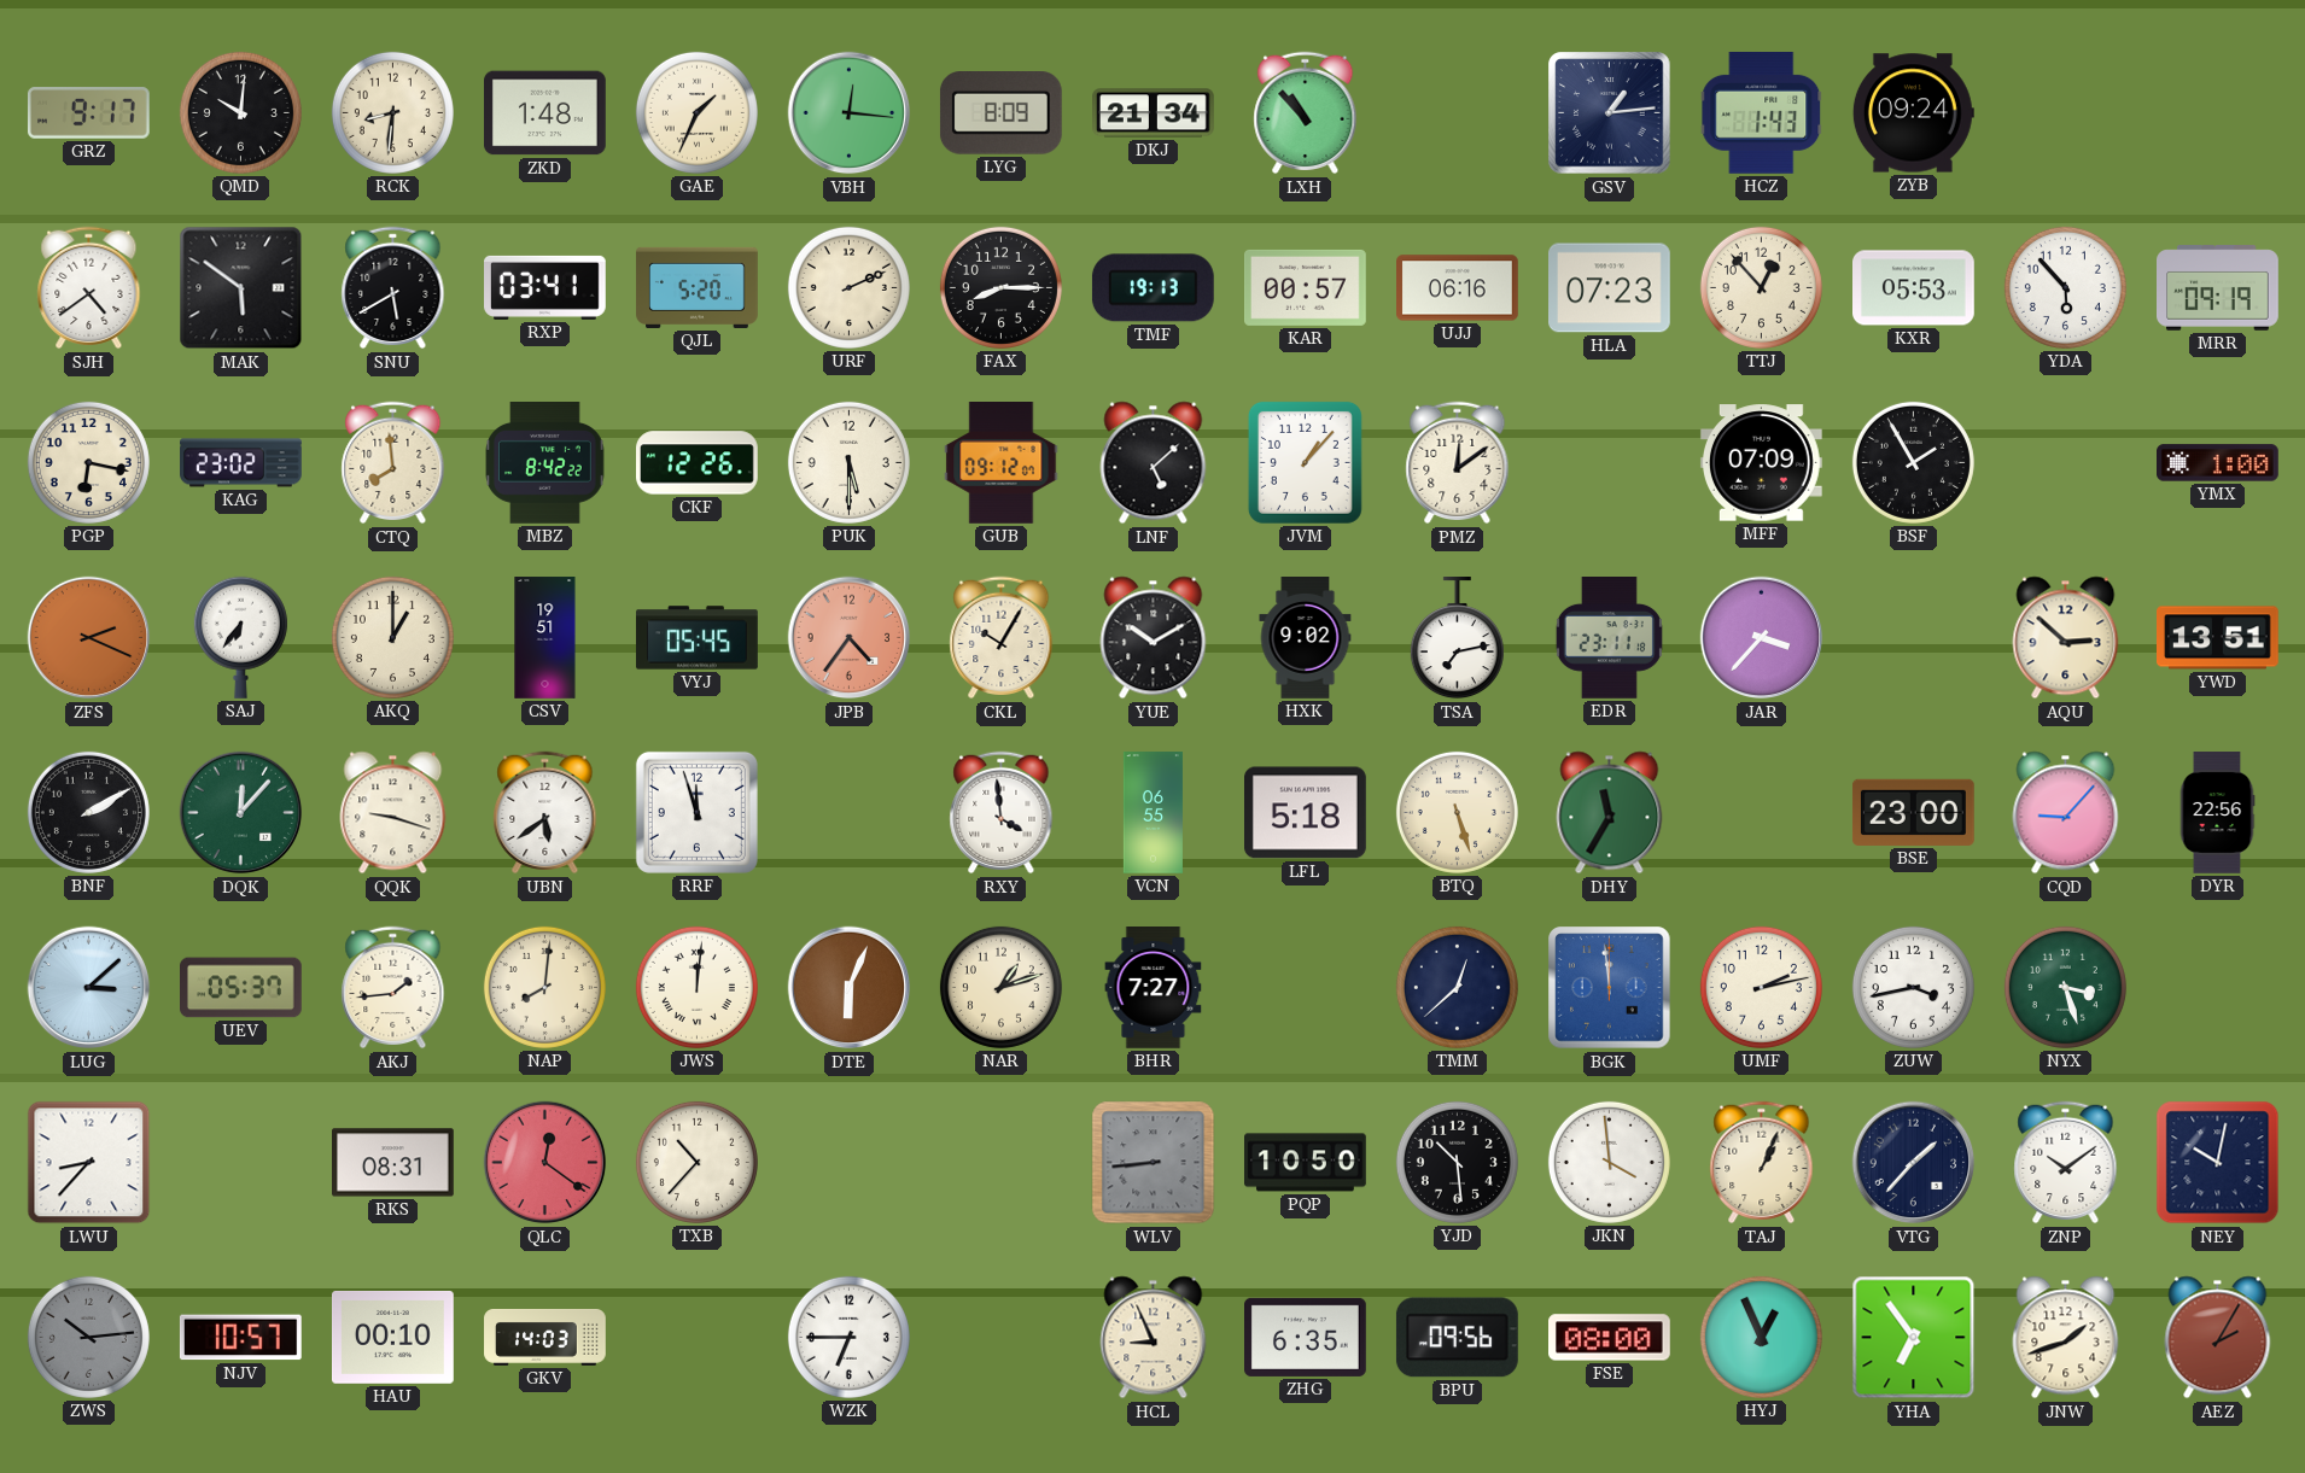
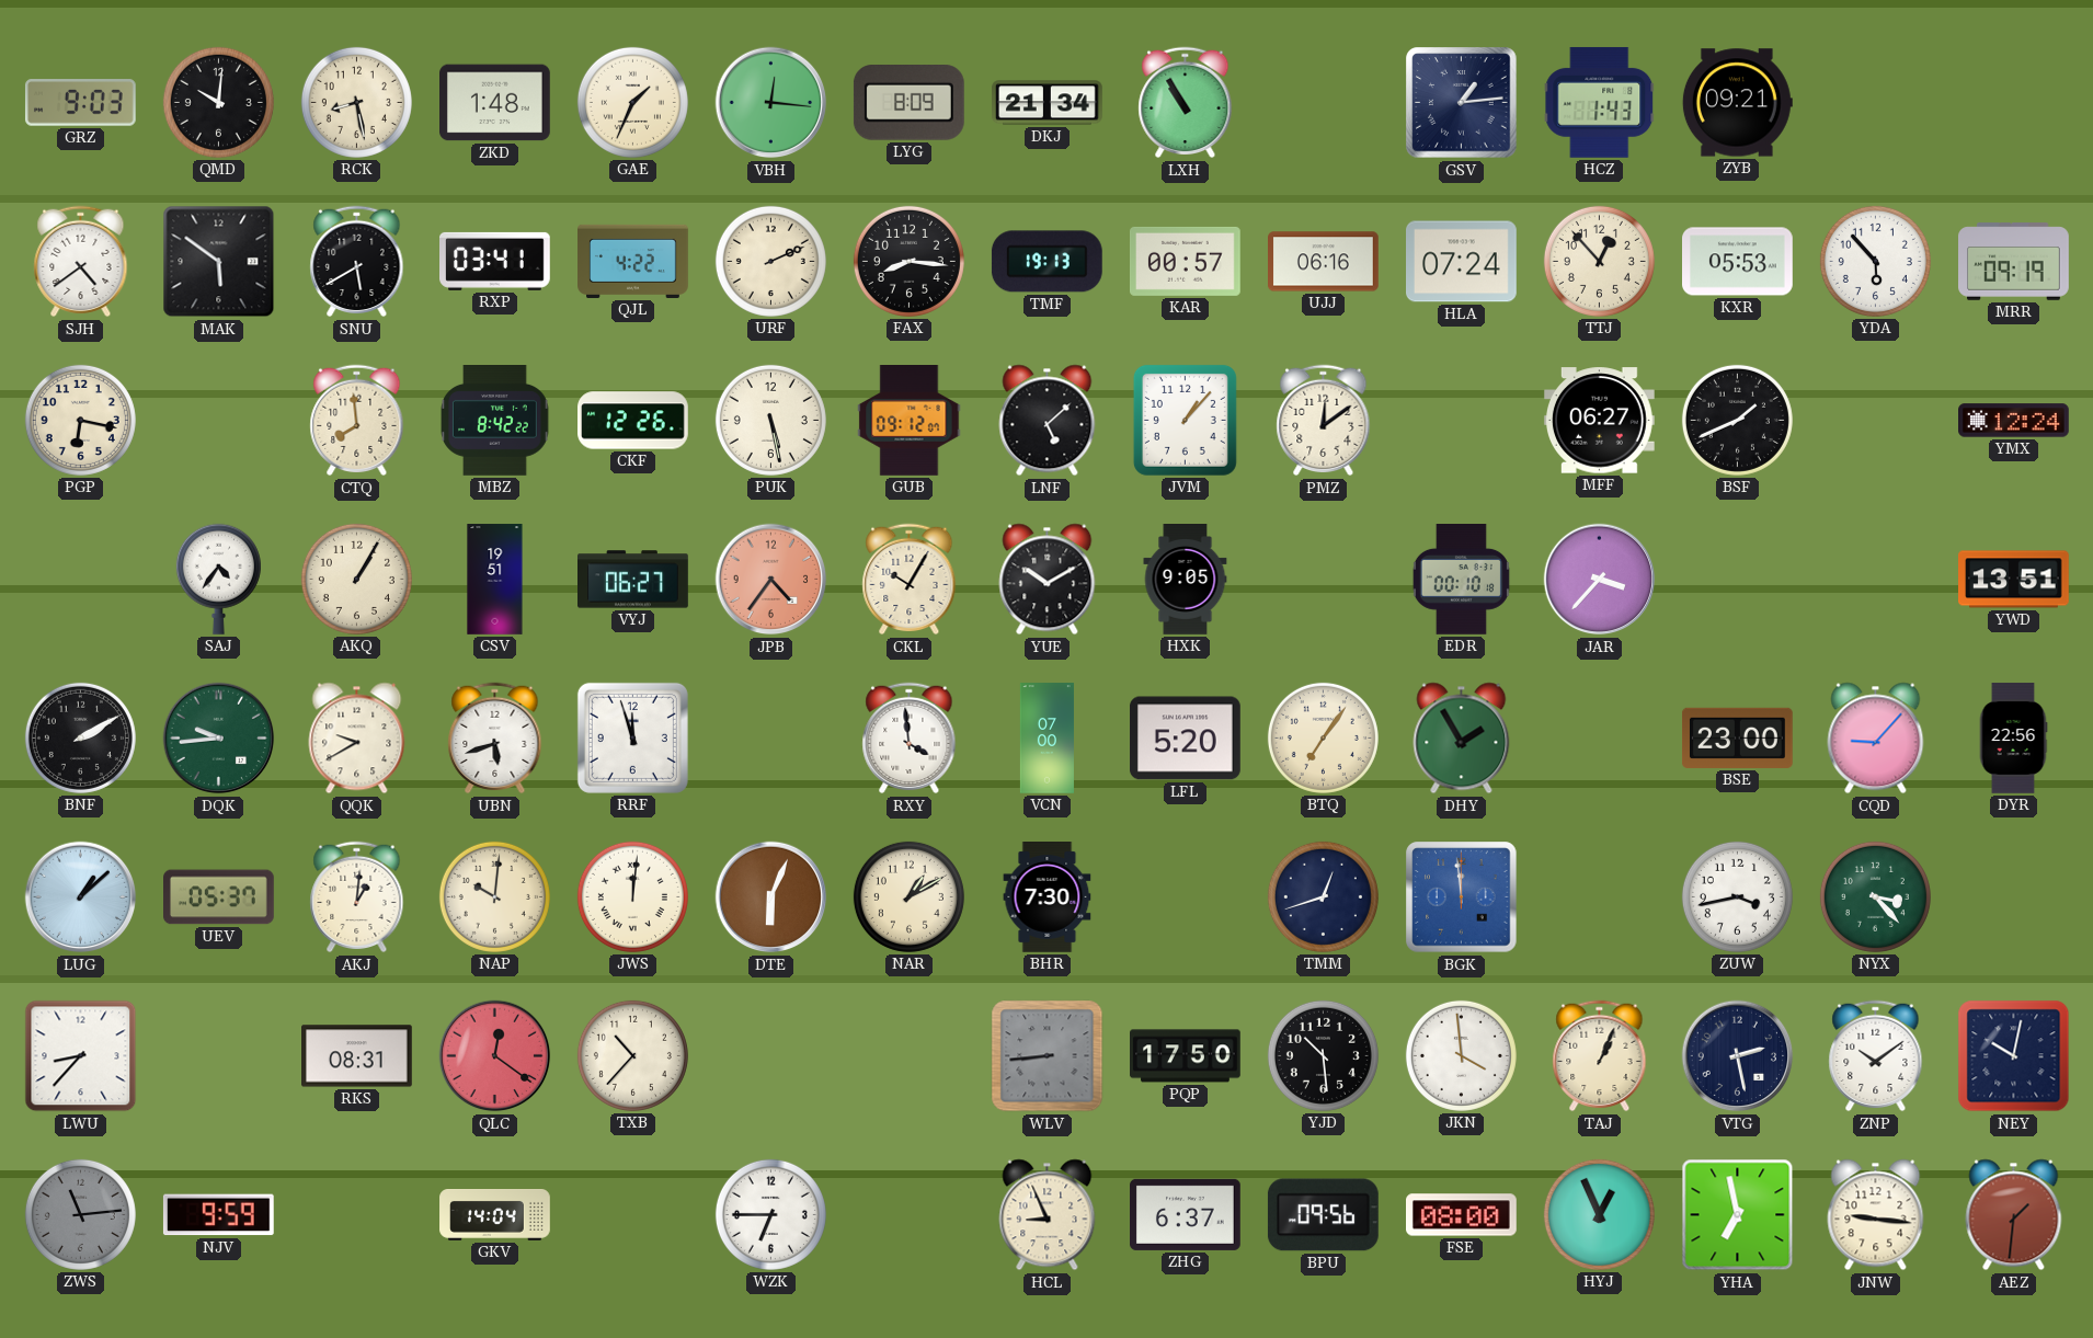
GRZ: 9:17 -> 9:03
RCK: 8:31 -> 8:28
LXH: 10:53 -> 10:55
ZYB: 09:24 -> 09:21
QJL: 5:20 -> 4:22
FAX: 8:15 -> 8:16
HLA: 07:23 -> 07:24
KAG: 23:02 -> none
PUK: 5:30 -> 5:28
MFF: 07:09 -> 06:27
BSF: 1:55 -> 1:41
YMX: 1:00 -> 12:24
ZFS: 2:19 -> none
SAJ: 6:36 -> 4:36
AKQ: 1:00 -> 1:05
VYJ: 05:45 -> 06:27
HXK: 9:02 -> 9:05
TSA: 7:13 -> none
EDR: 23:11 -> 00:10
AQU: 2:52 -> none
DQK: 12:07 -> 9:44
QQK: 9:18 -> 9:40
UBN: 5:39 -> 5:42
VCN: 06:55 -> 07:00
LFL: 5:18 -> 5:20
BTQ: 5:27 -> 7:06
DHY: 11:35 -> 1:55
LUG: 3:08 -> 1:08
AKJ: 1:44 -> 1:01
NAP: 8:01 -> 10:01
NAR: 1:12 -> 1:10
BHR: 7:27 -> 7:30
TMM: 12:38 -> 12:42
UMF: 2:13 -> none
NYX: 3:27 -> 3:23
PQP: 10:50 -> 17:50
VTG: 1:37 -> 2:28
ZWS: 10:14 -> 11:14
NJV: 10:57 -> 9:59
HAU: 00:10 -> none
GKV: 14:03 -> 14:04
ZHG: 6:35 -> 6:37
YHA: 6:54 -> 6:58
JNW: 1:42 -> 9:16
AEZ: 2:05 -> 1:31
